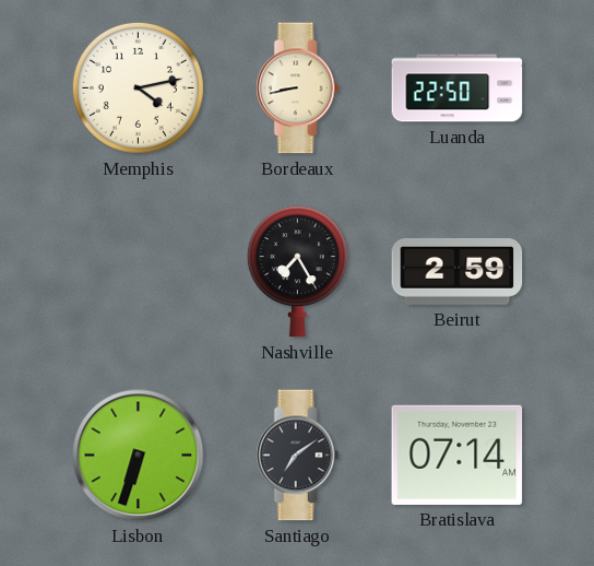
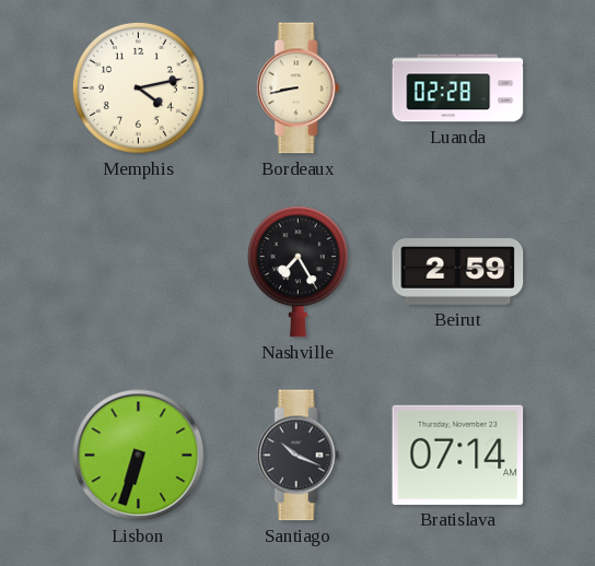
Luanda: 22:50 -> 02:28
Santiago: 7:09 -> 10:19
